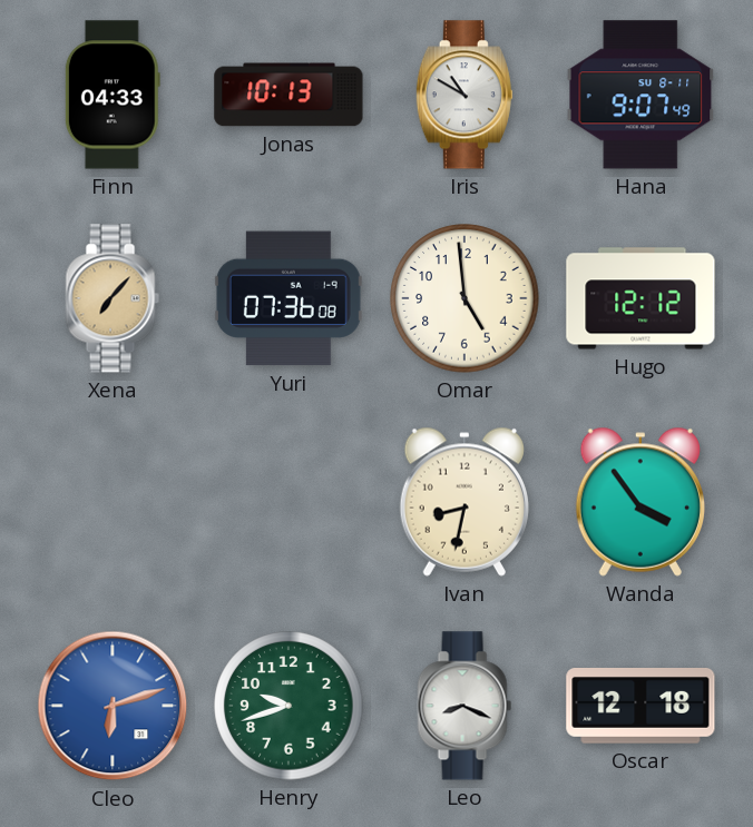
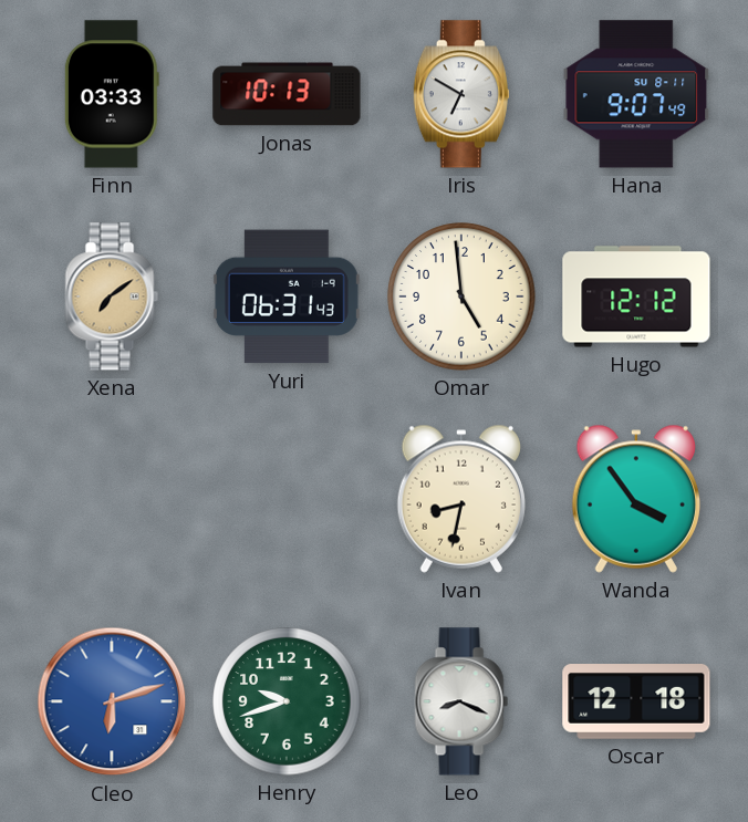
Finn: 04:33 -> 03:33
Iris: 10:50 -> 6:50
Xena: 7:07 -> 7:09
Yuri: 07:36 -> 06:31
